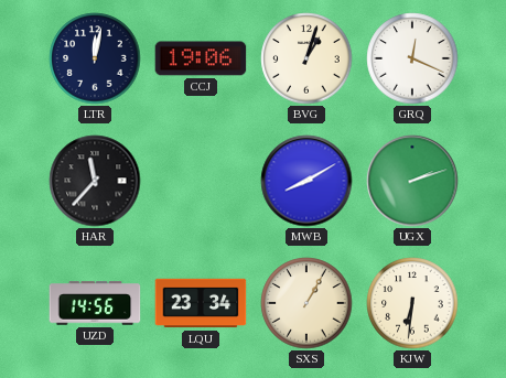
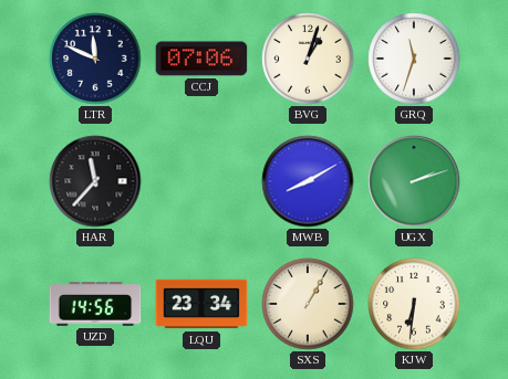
LTR: 12:02 -> 11:49
CCJ: 19:06 -> 07:06
GRQ: 12:19 -> 11:33
